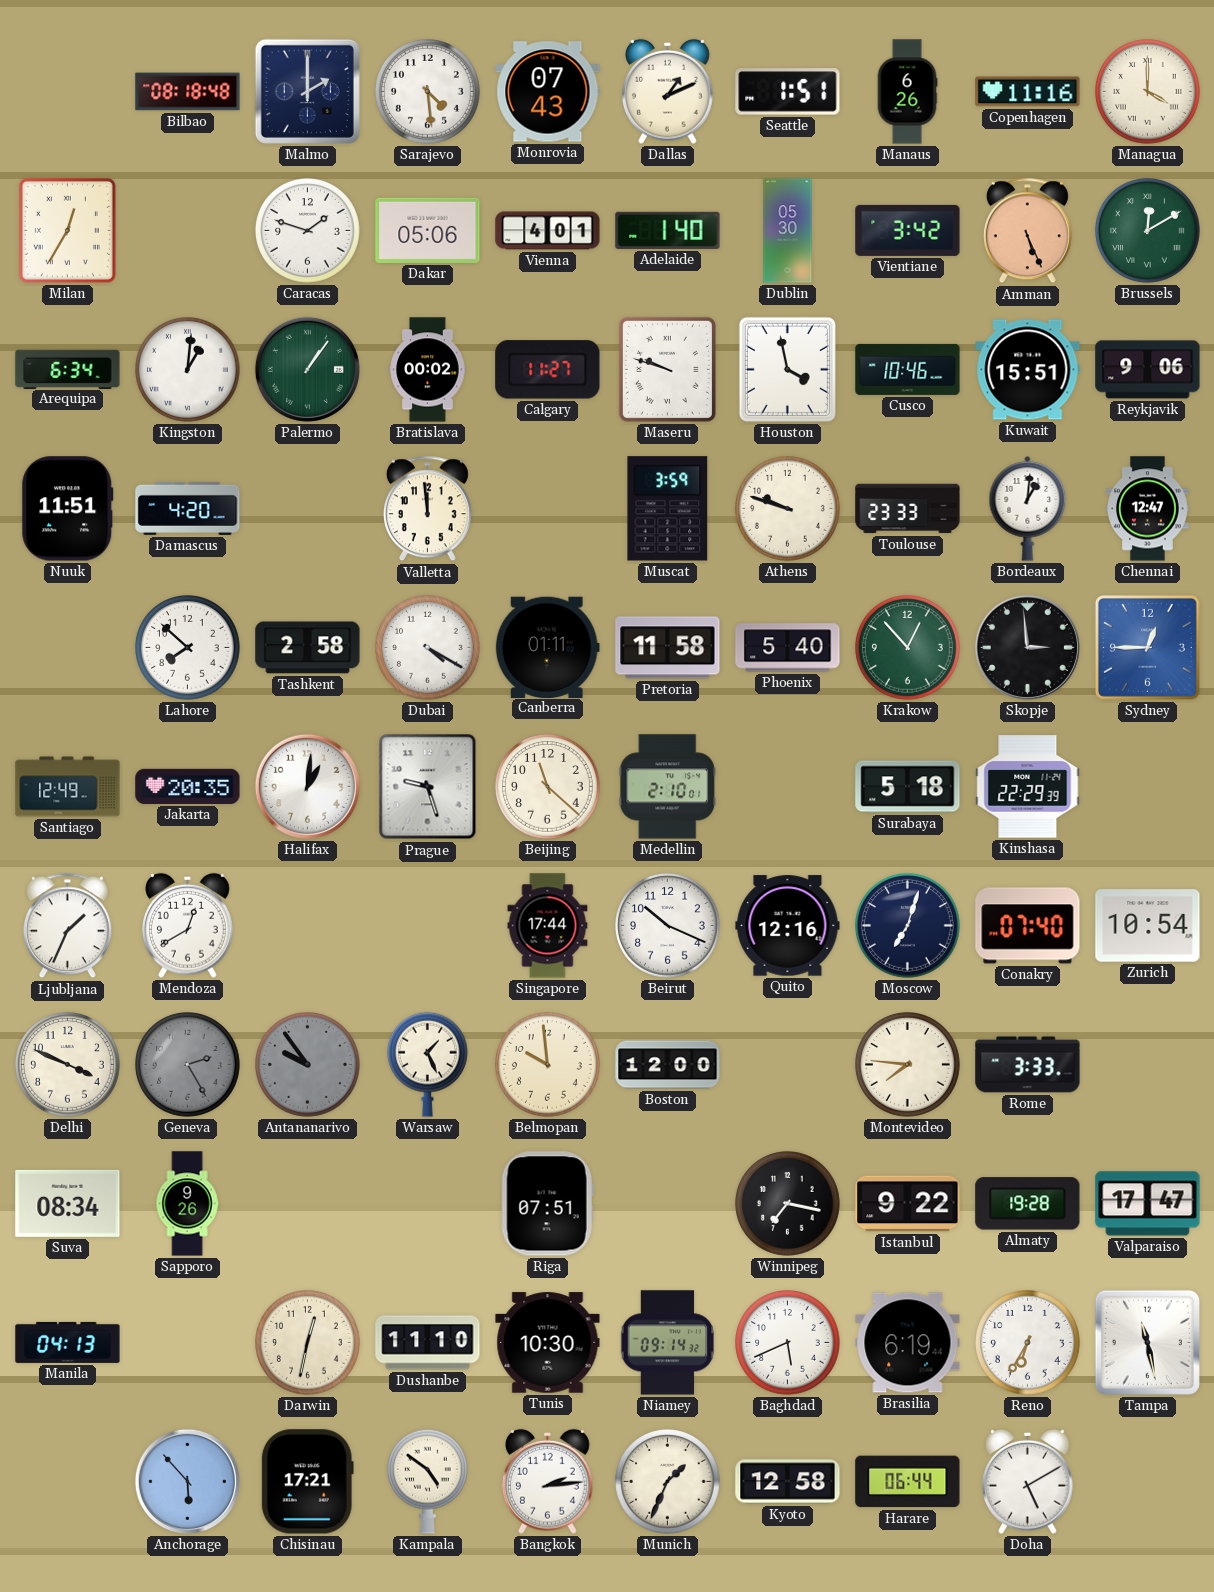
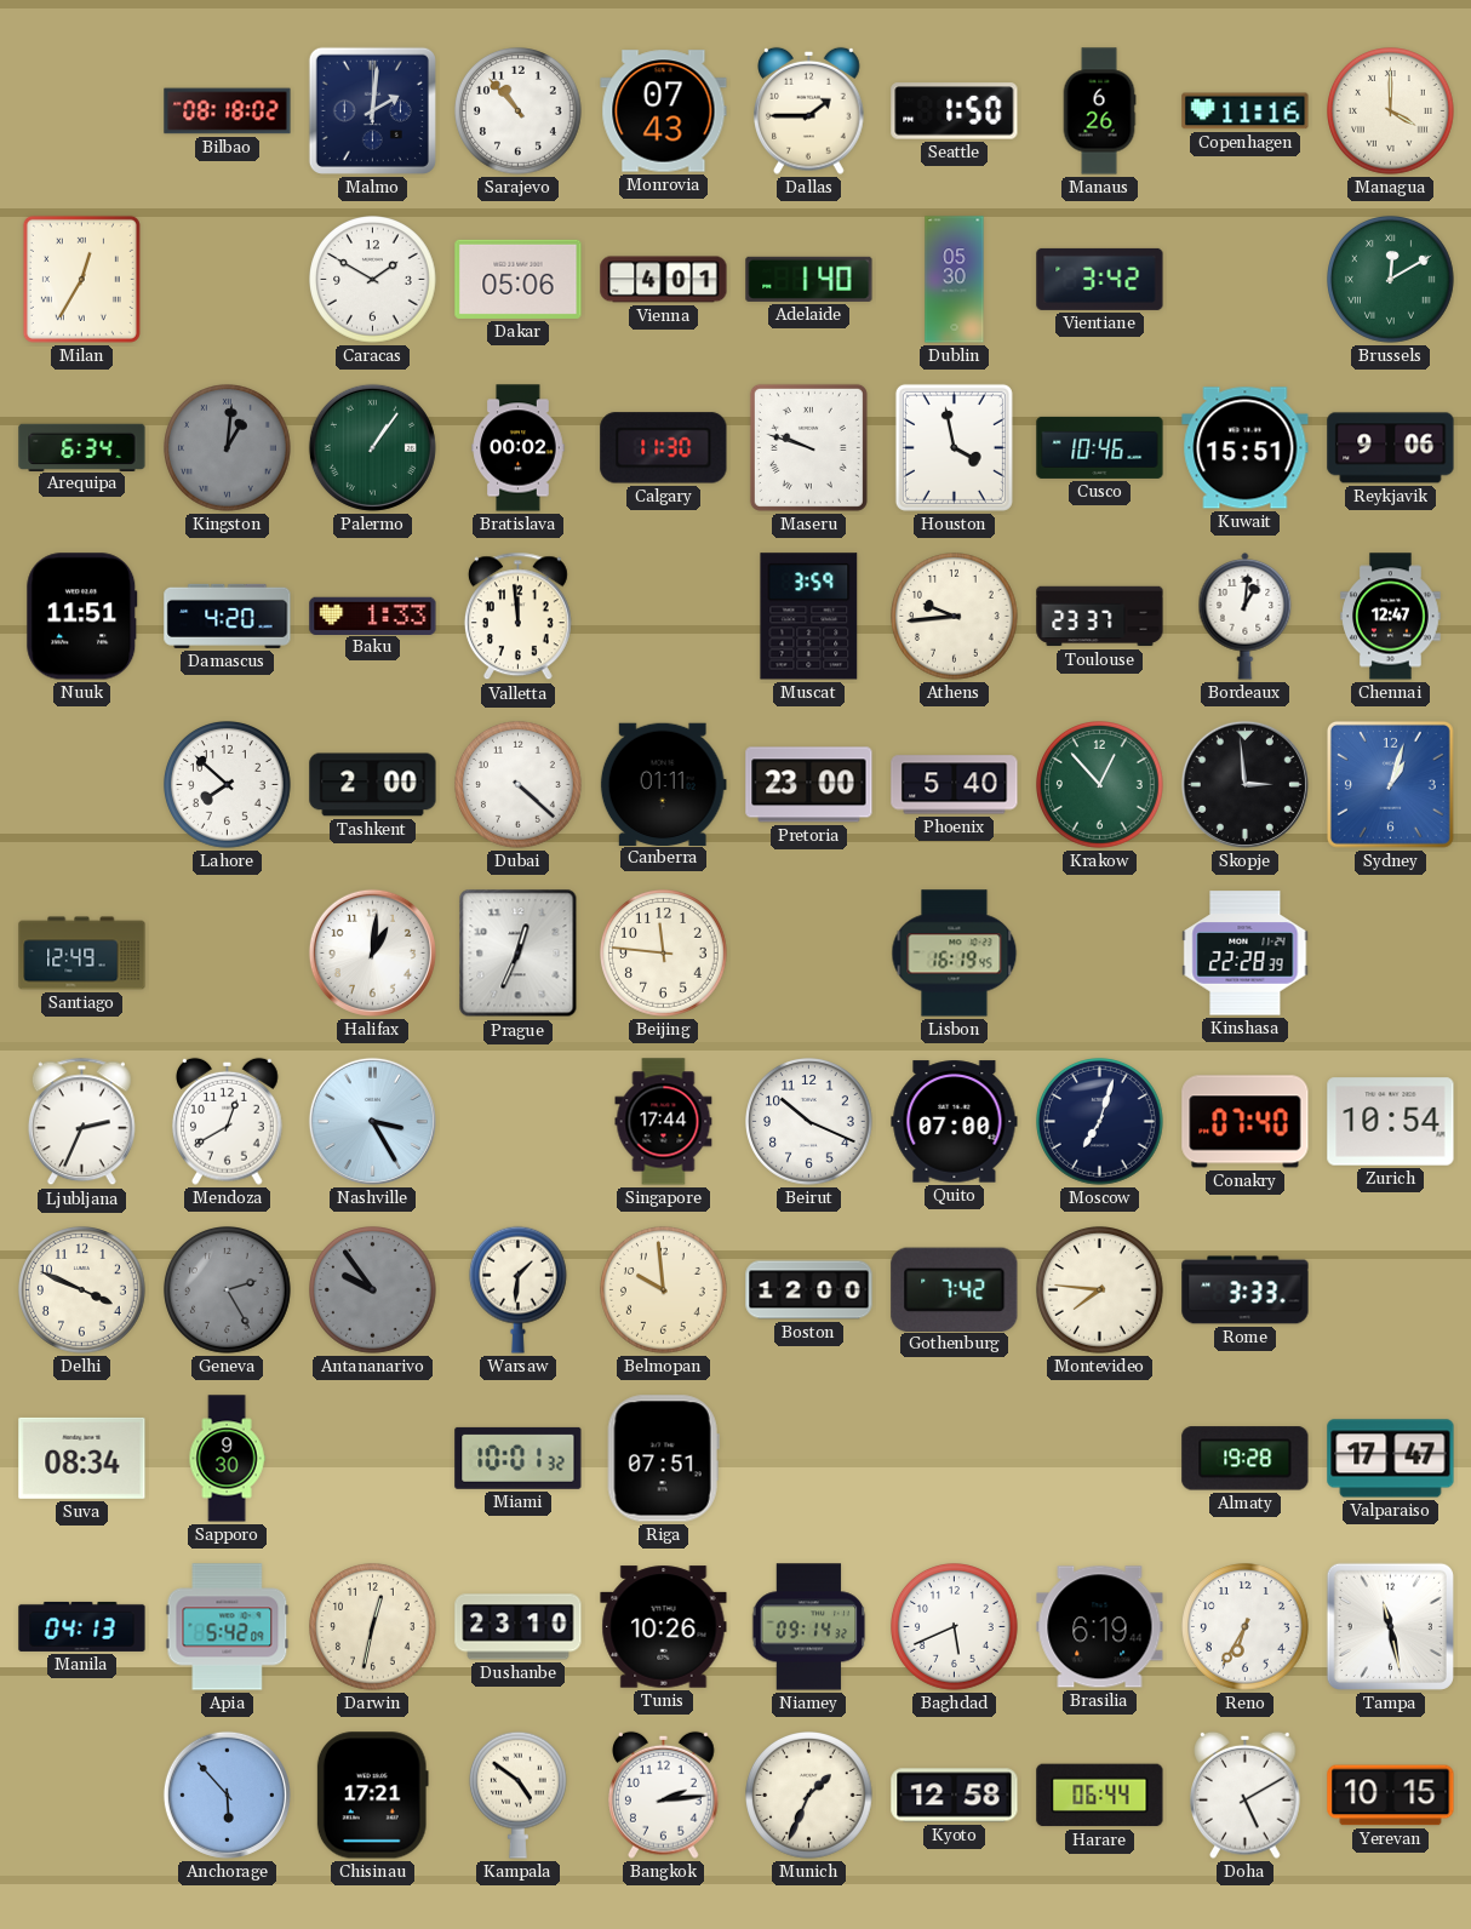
Bilbao: 08:18:48 -> 08:18:02
Malmo: 2:00 -> 2:01
Sarajevo: 4:29 -> 10:53
Dallas: 1:11 -> 1:45
Seattle: 1:51 -> 1:50
Caracas: 1:48 -> 1:50
Amman: 5:26 -> none
Kingston dial: white -> grey
Calgary: 11:27 -> 11:30
Baku: none -> 1:33
Athens: 9:48 -> 9:44
Toulouse: 23:33 -> 23:37
Tashkent: 2:58 -> 2:00
Dubai: 4:20 -> 4:22
Pretoria: 11:58 -> 23:00
Sydney: 12:45 -> 1:03
Jakarta: 20:35 -> none
Prague: 9:27 -> 12:34
Beijing: 11:22 -> 11:46
Medellin: 2:10 -> none
Lisbon: none -> 16:19
Surabaya: 5:18 -> none
Kinshasa: 22:29 -> 22:28
Ljubljana: 1:34 -> 2:34
Nashville: none -> 3:25
Quito: 12:16 -> 07:00
Warsaw: 1:26 -> 1:31
Gothenburg: none -> 7:42
Sapporo: 9:26 -> 9:30
Miami: none -> 10:01
Winnipeg: 7:17 -> none
Istanbul: 9:22 -> none
Apia: none -> 5:42
Dushanbe: 11:10 -> 23:10
Tunis: 10:30 -> 10:26
Yerevan: none -> 10:15
